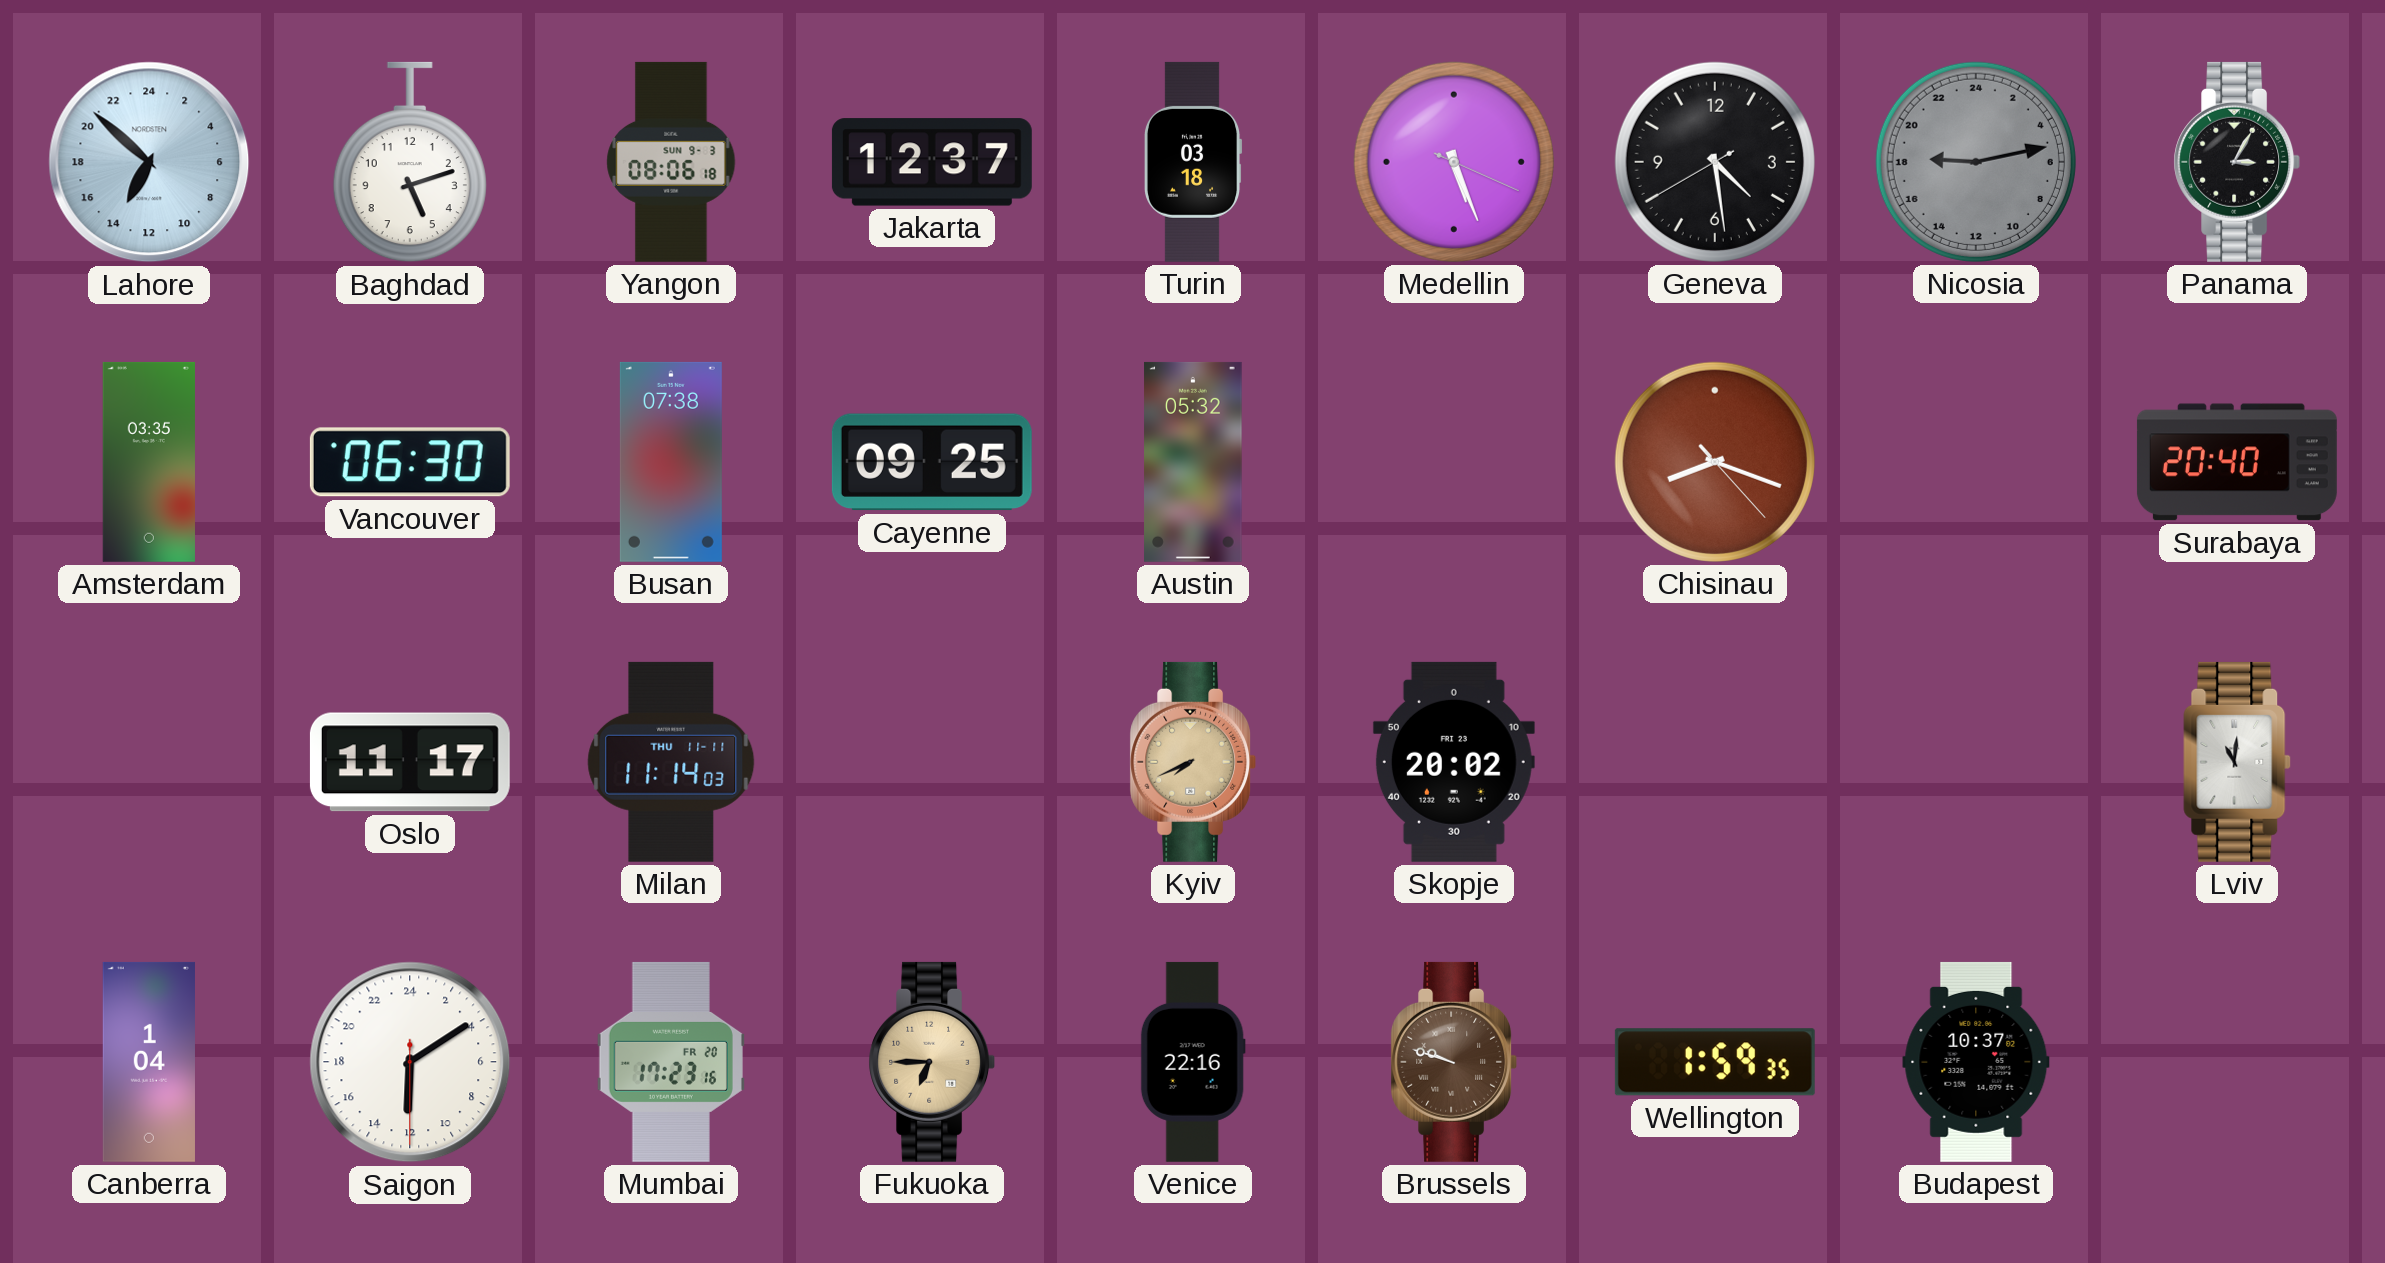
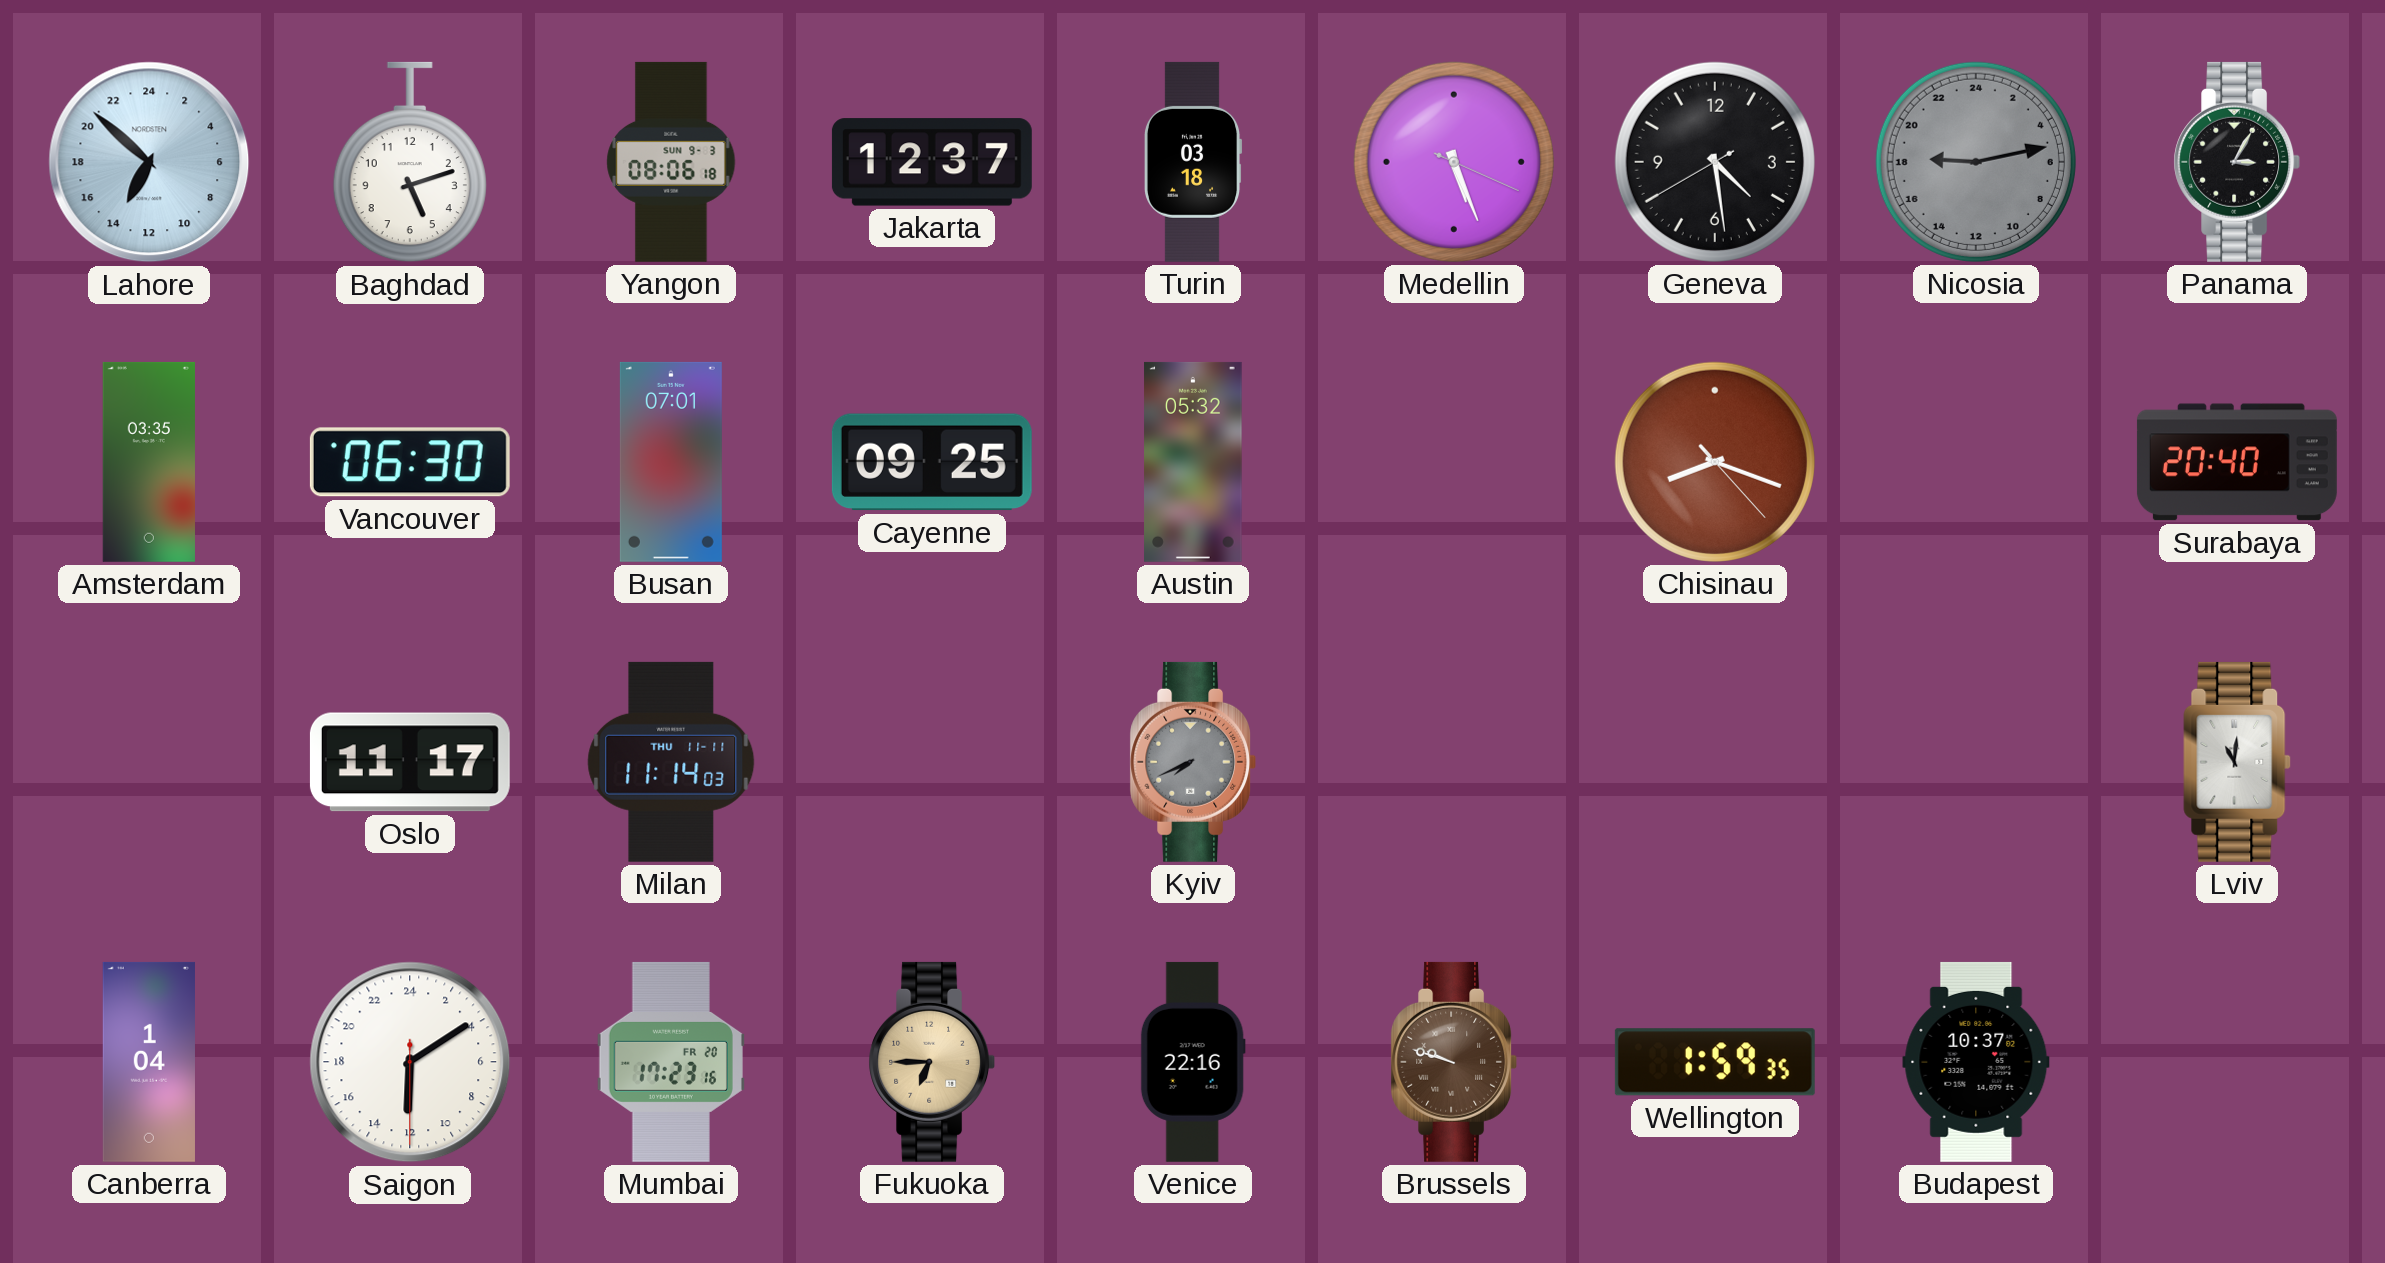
Busan: 07:38 -> 07:01
Kyiv dial: champagne -> grey
Skopje: 20:02 -> none
